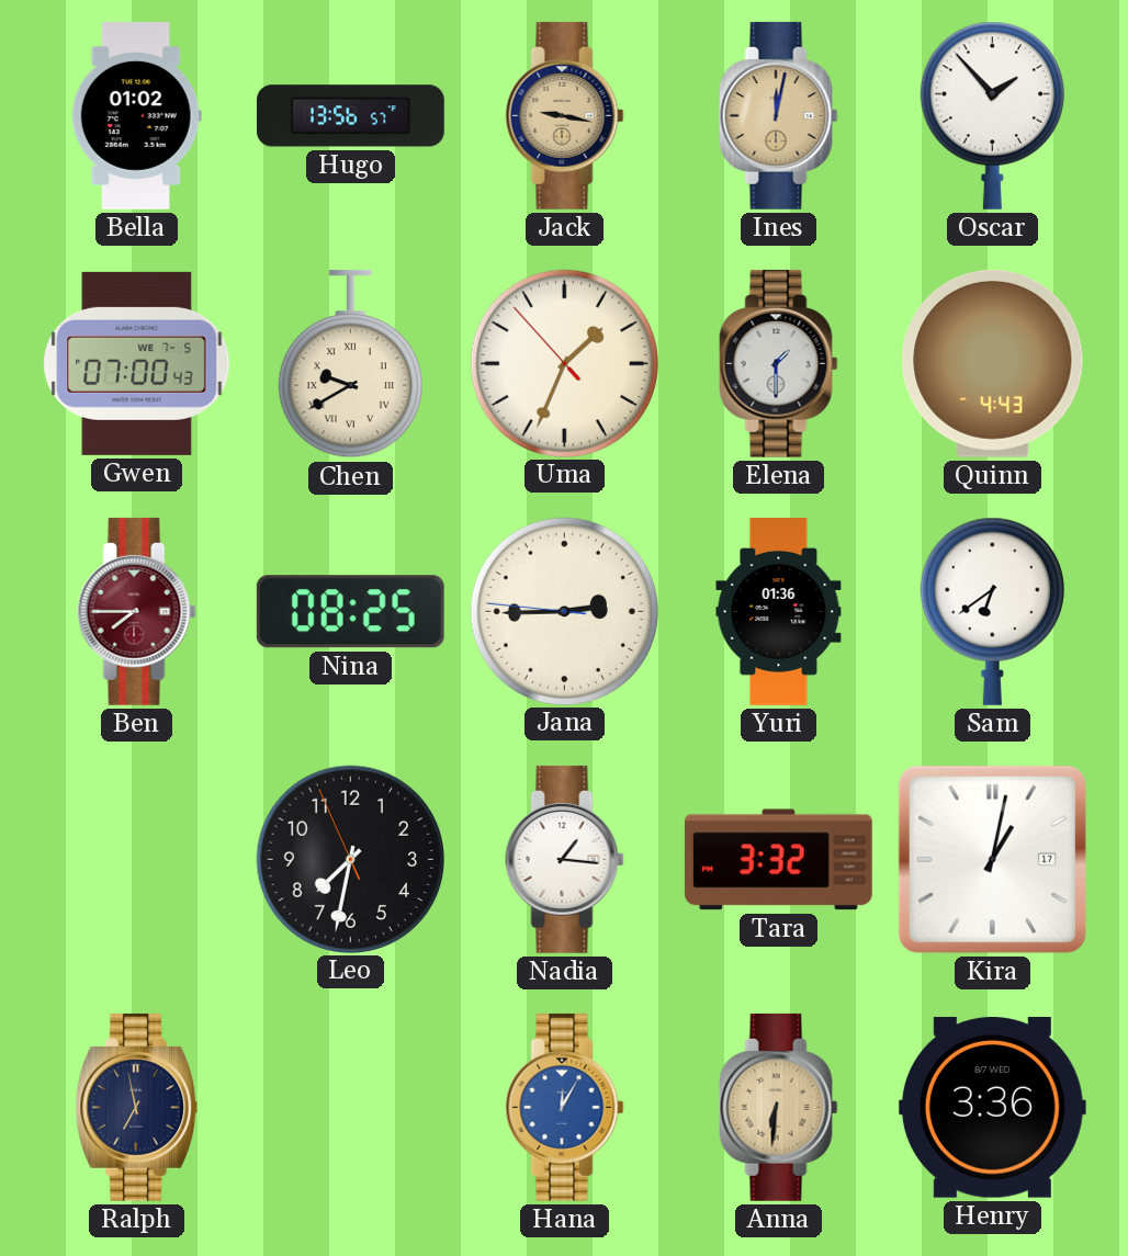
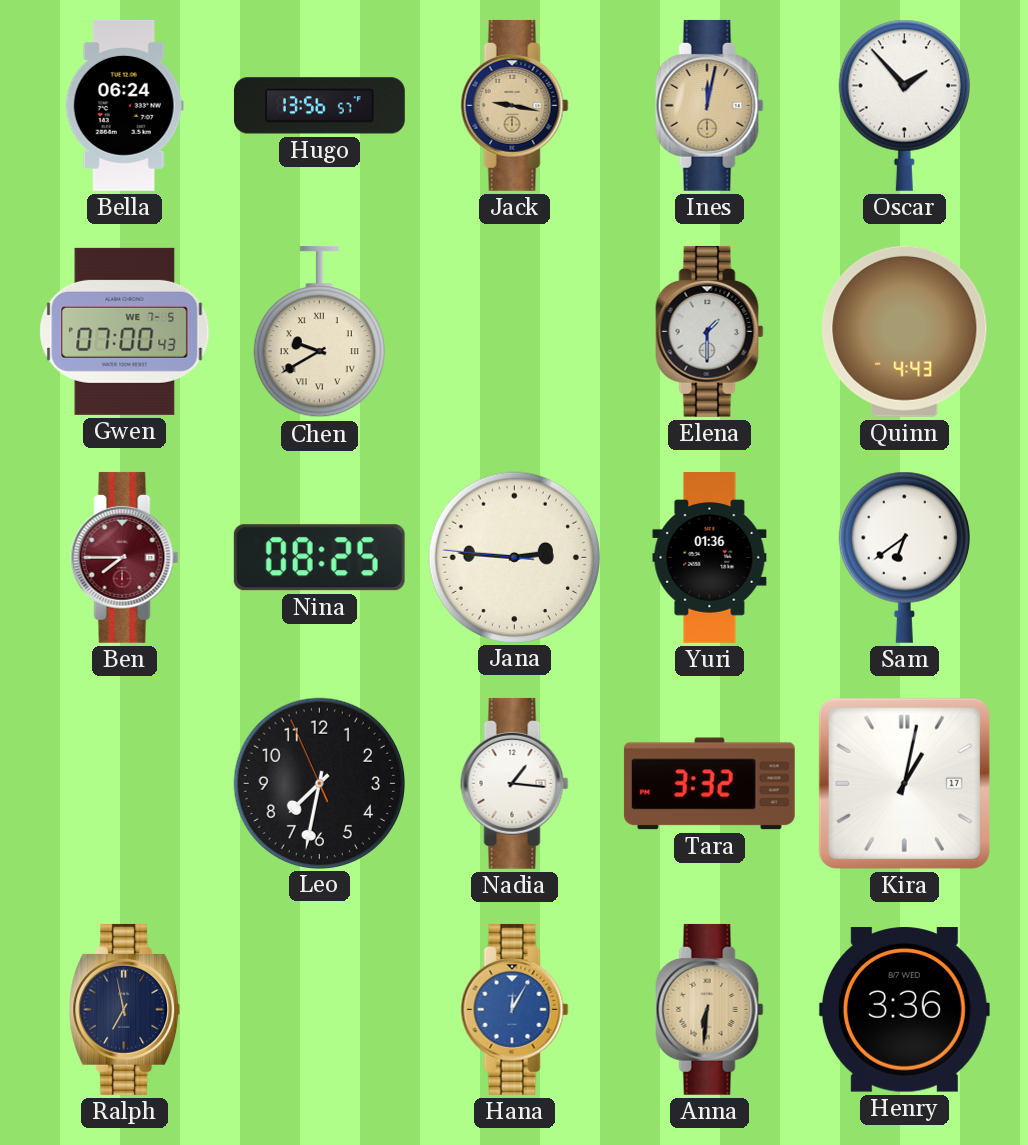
Bella: 01:02 -> 06:24
Uma: 1:33 -> none
Jana: 2:44 -> 2:45
